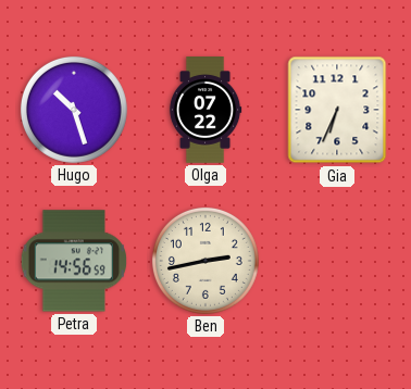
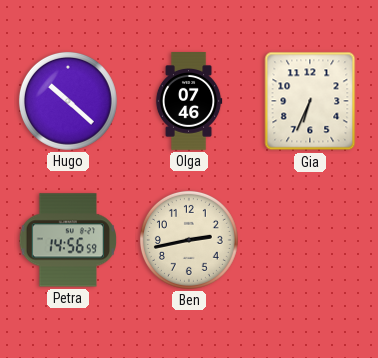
Hugo: 10:27 -> 10:22
Olga: 07:22 -> 07:46
